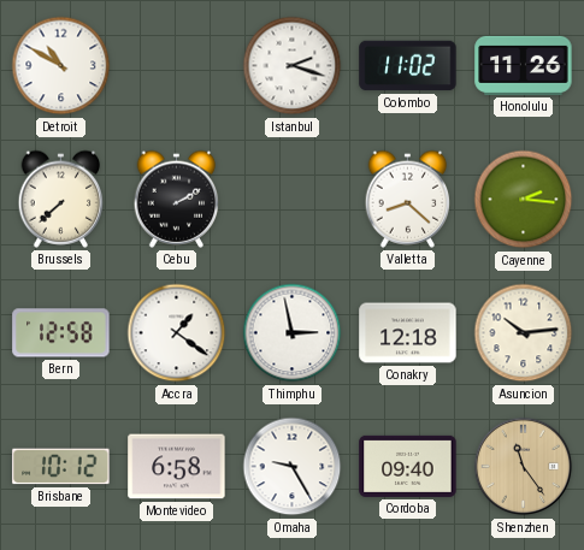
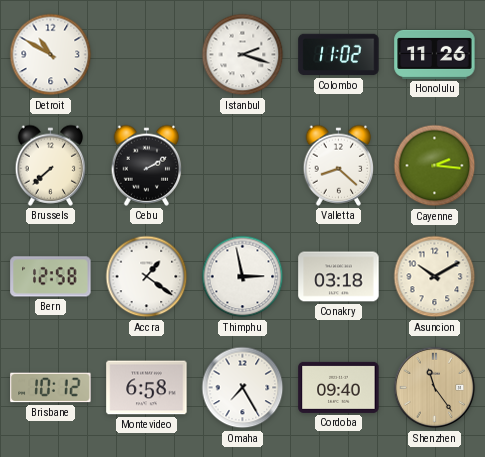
Conakry: 12:18 -> 03:18
Asuncion: 10:14 -> 10:10
Omaha: 9:25 -> 7:25
